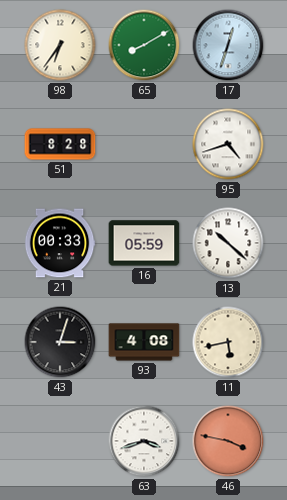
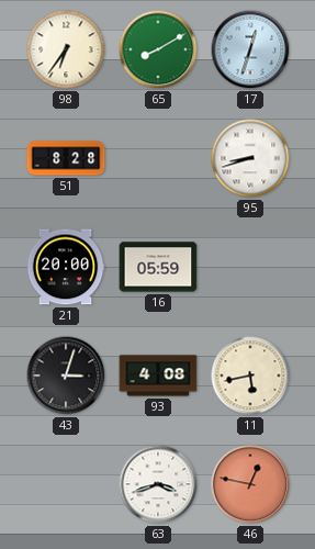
95: 4:42 -> 8:42
21: 00:33 -> 20:00
13: 10:22 -> none
46: 3:47 -> 12:47
